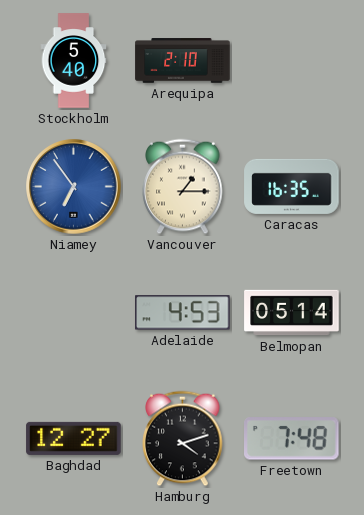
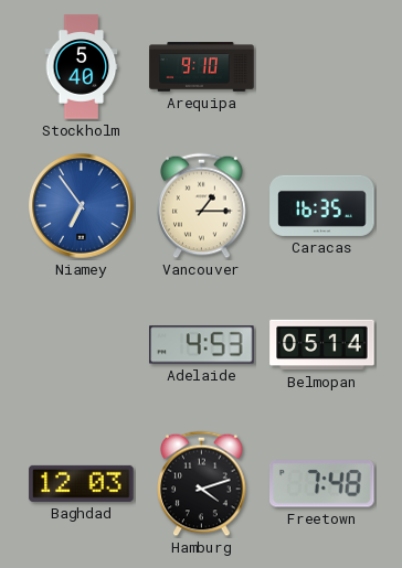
Arequipa: 2:10 -> 9:10
Baghdad: 12:27 -> 12:03
